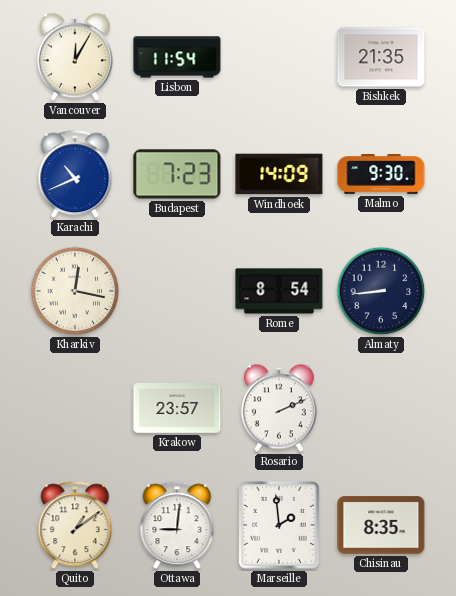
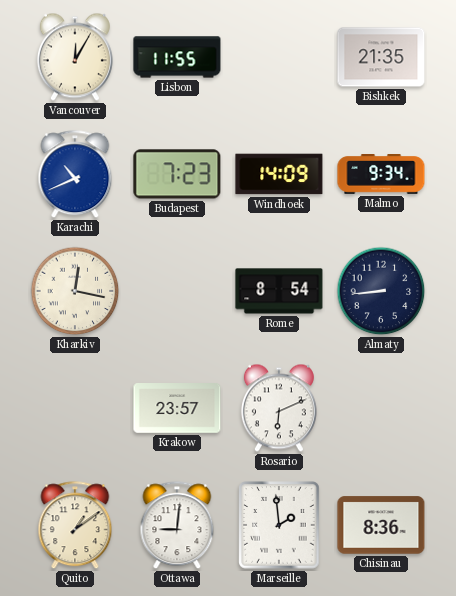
Lisbon: 11:54 -> 11:55
Malmo: 9:30 -> 9:34
Rosario: 2:11 -> 6:11
Chisinau: 8:35 -> 8:36
